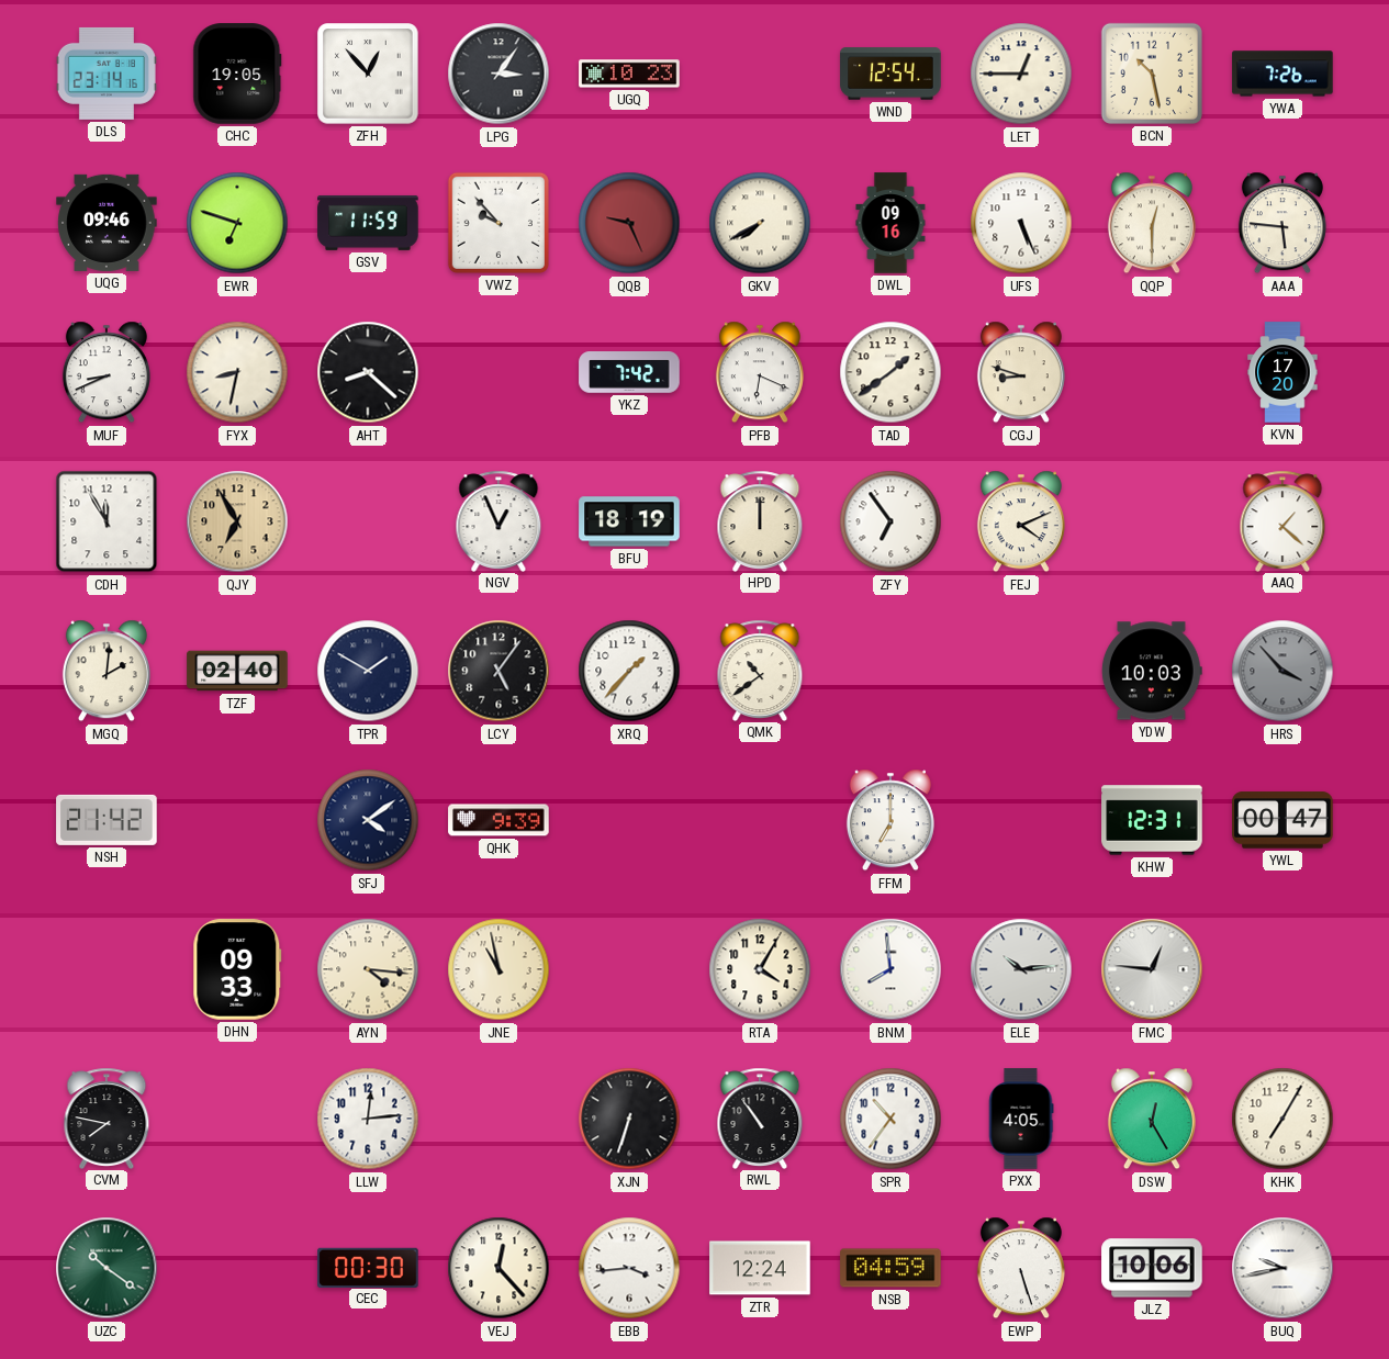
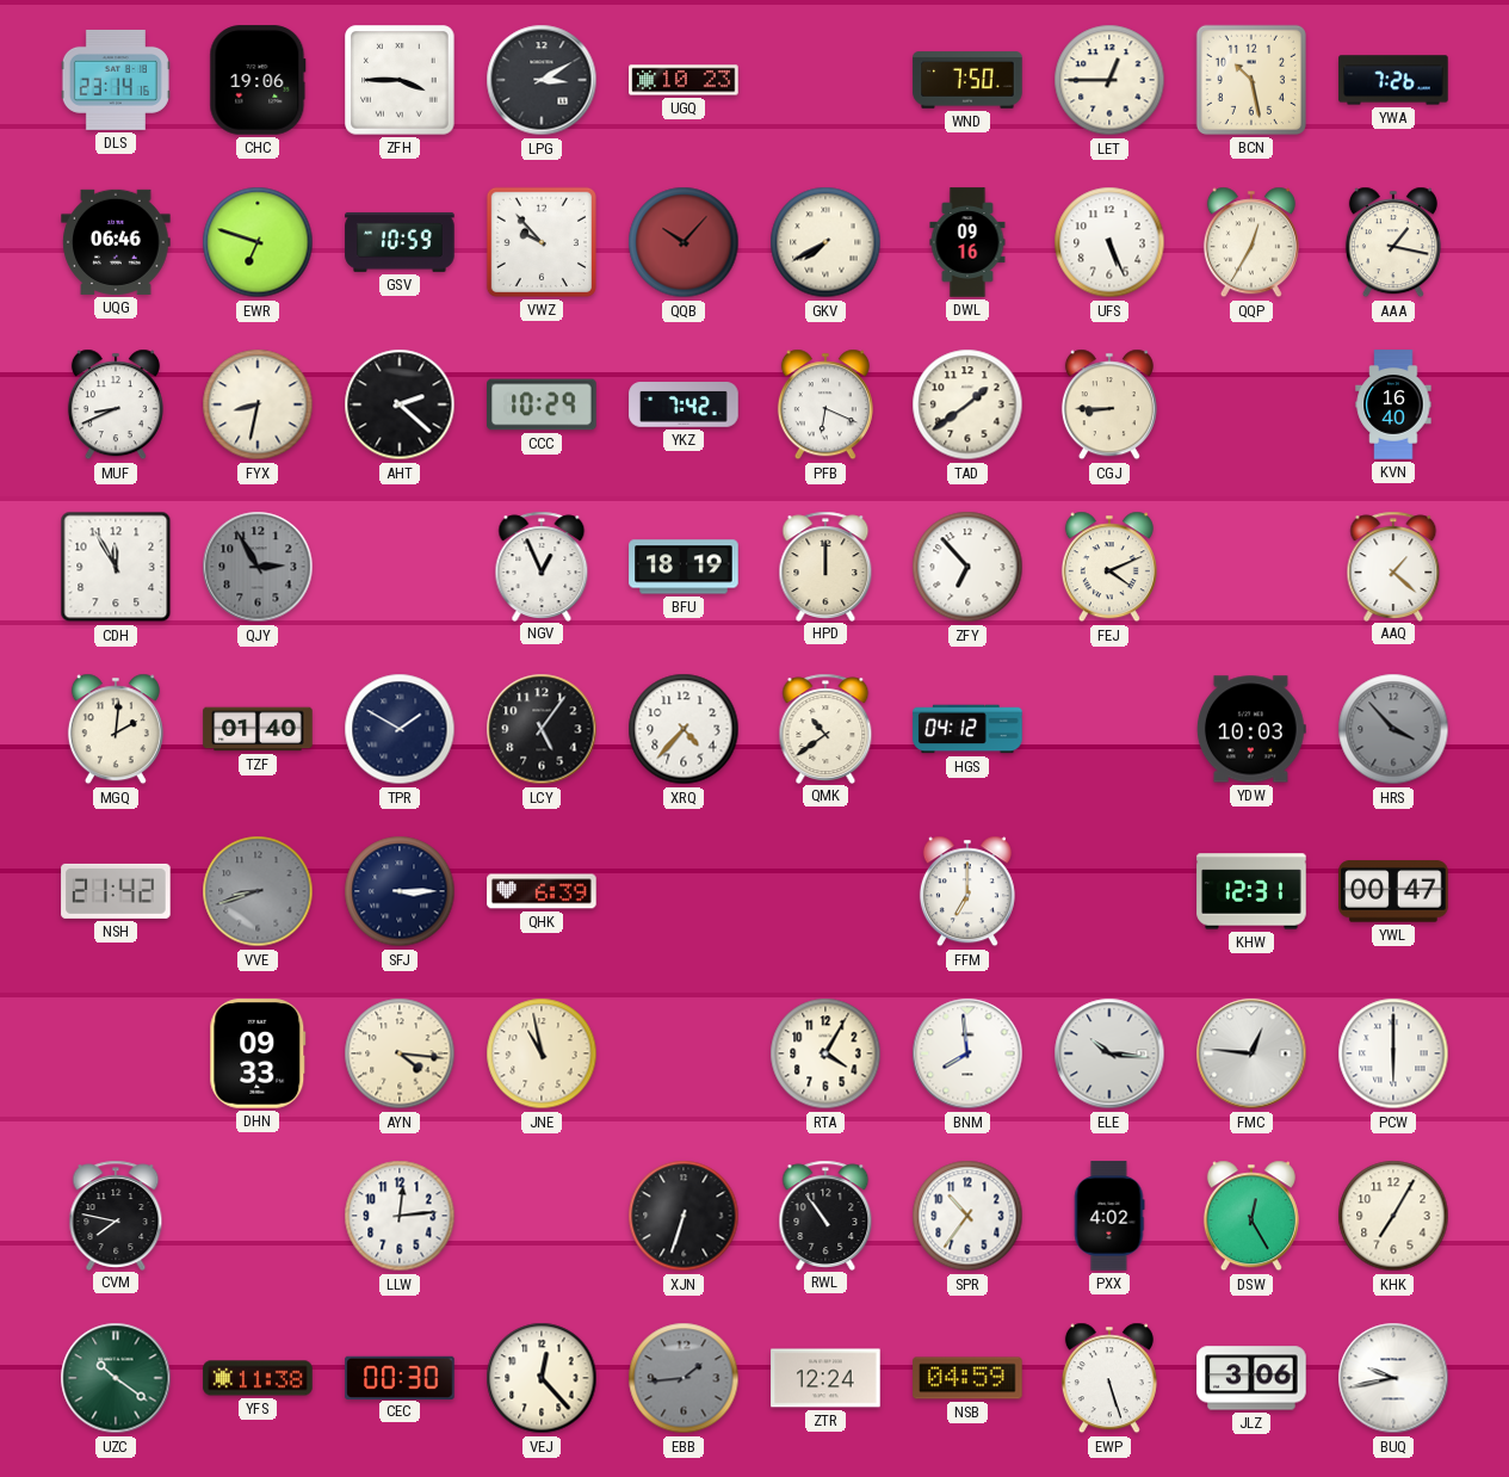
CHC: 19:05 -> 19:06
ZFH: 12:53 -> 3:45
LPG: 3:06 -> 3:10
WND: 12:54 -> 7:50
UQG: 09:46 -> 06:46
GSV: 11:59 -> 10:59
QQB: 9:26 -> 10:07
QQP: 12:30 -> 12:35
AAA: 5:46 -> 1:17
AHT: 8:22 -> 2:22
CCC: none -> 10:29
CGJ: 8:48 -> 8:45
KVN: 17:20 -> 16:40
QJY: 6:55 -> 2:55
QJY dial: champagne -> grey
ZFY: 6:54 -> 6:53
TZF: 02:40 -> 01:40
XRQ: 1:37 -> 4:37
HGS: none -> 04:12
VVE: none -> 8:42
SFJ: 4:09 -> 3:15
QHK: 9:39 -> 6:39
ELE: 10:14 -> 10:16
PCW: none -> 6:00
PXX: 4:05 -> 4:02
YFS: none -> 11:38
EBB: 3:44 -> 1:44
EBB dial: white -> grey
JLZ: 10:06 -> 3:06
